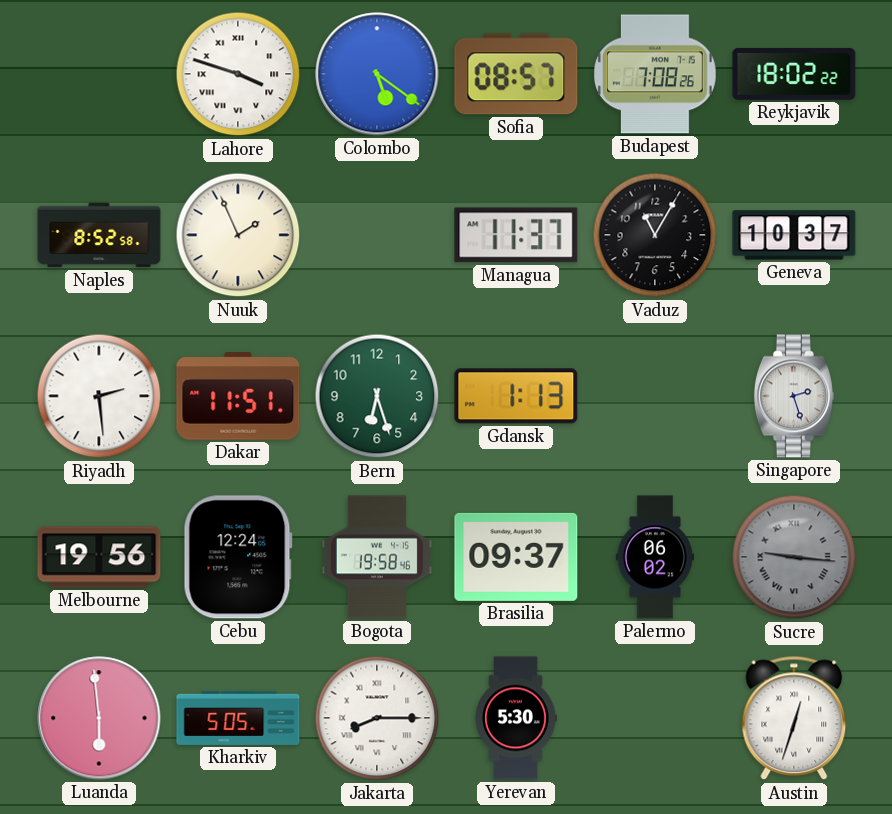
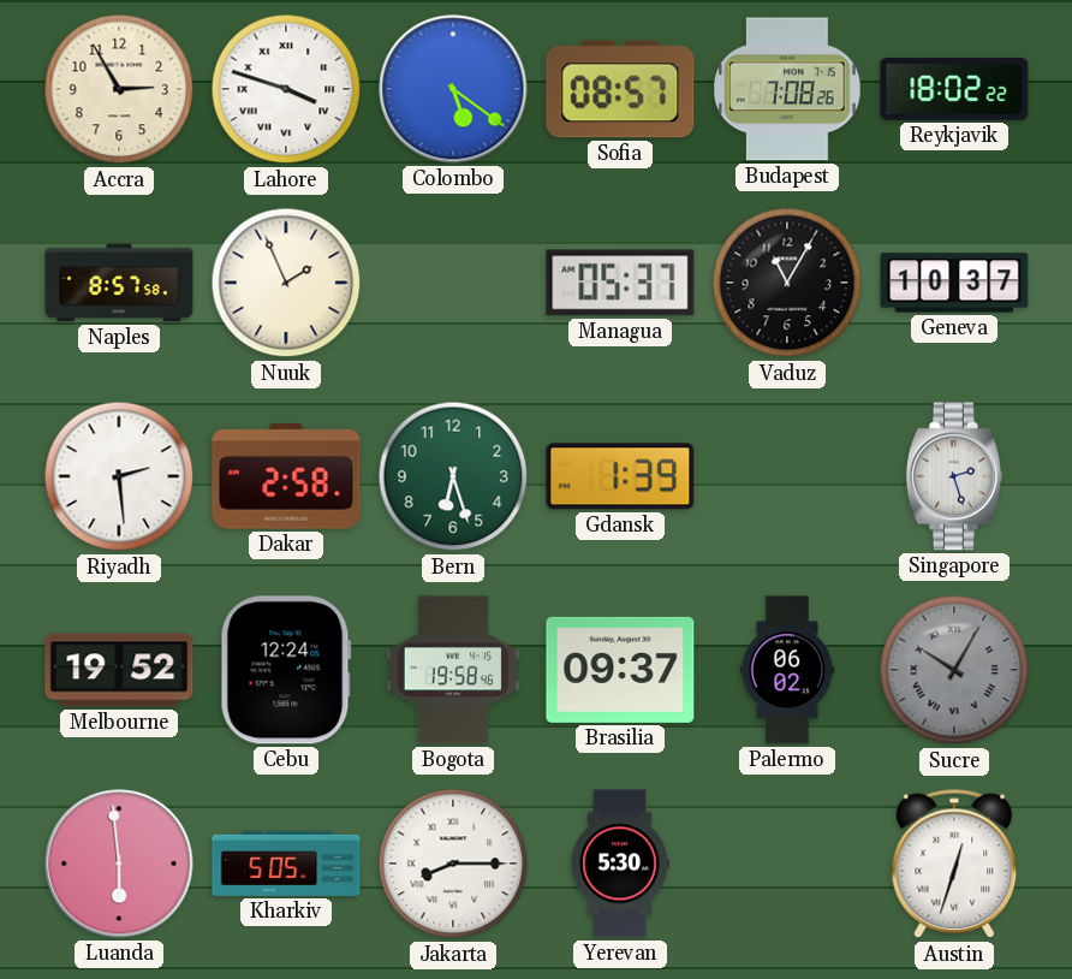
Accra: none -> 2:55
Naples: 8:52 -> 8:57
Managua: 11:37 -> 05:37
Dakar: 11:51 -> 2:58
Gdansk: 1:13 -> 1:39
Melbourne: 19:56 -> 19:52
Sucre: 9:16 -> 10:05
